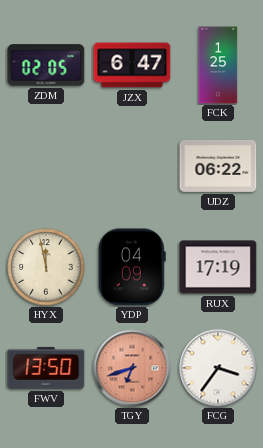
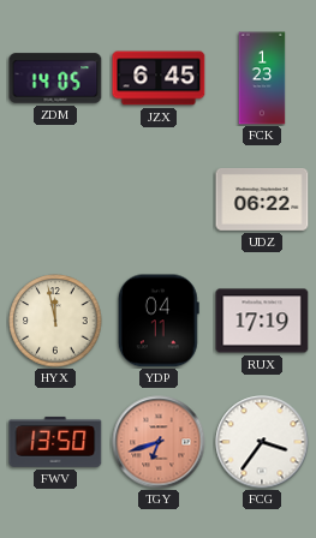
ZDM: 02:05 -> 14:05
JZX: 6:47 -> 6:45
FCK: 1:25 -> 1:23
YDP: 04:09 -> 04:11
